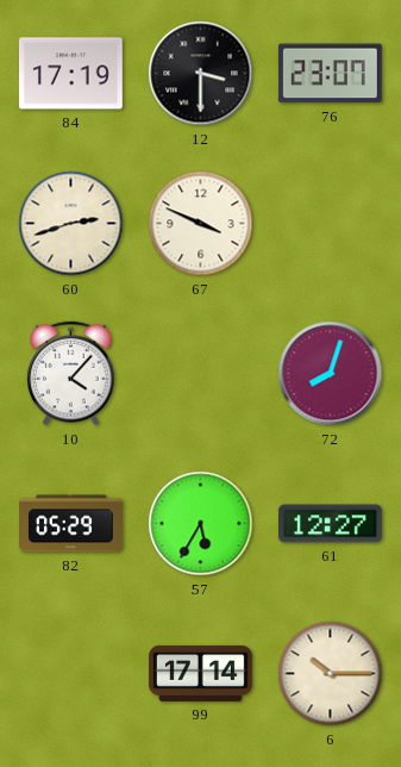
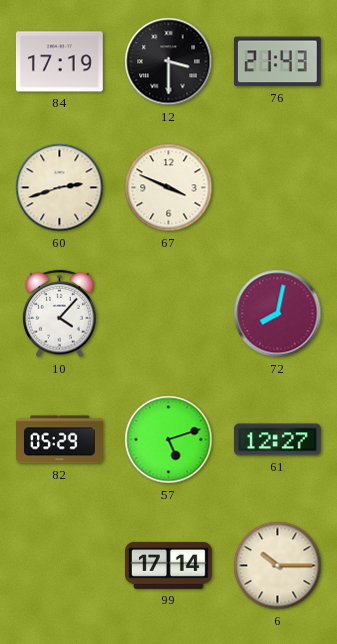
76: 23:07 -> 21:43
72: 8:03 -> 8:02
57: 5:35 -> 5:12
